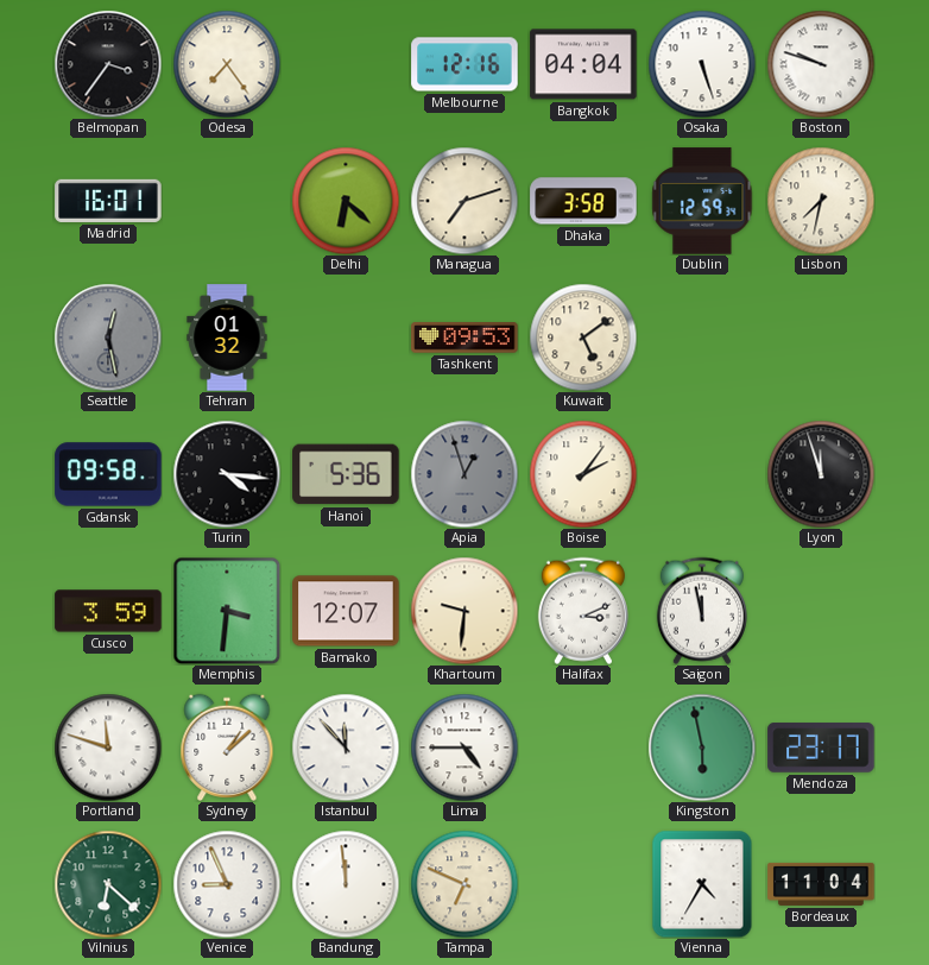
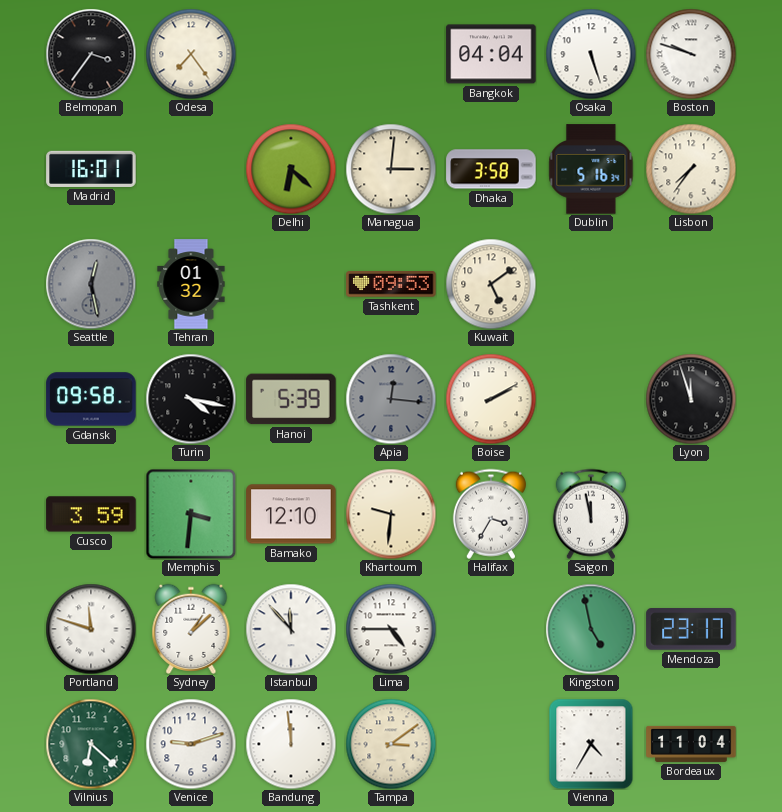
Melbourne: 12:16 -> none
Managua: 7:12 -> 3:01
Dublin: 12:59 -> 5:16
Lisbon: 7:32 -> 7:36
Turin: 4:16 -> 4:17
Hanoi: 5:36 -> 5:39
Apia: 12:57 -> 12:16
Boise: 2:06 -> 2:10
Bamako: 12:07 -> 12:10
Halifax: 3:11 -> 3:35
Kingston: 5:58 -> 4:58
Venice: 8:56 -> 9:12
Tampa: 6:49 -> 3:09
